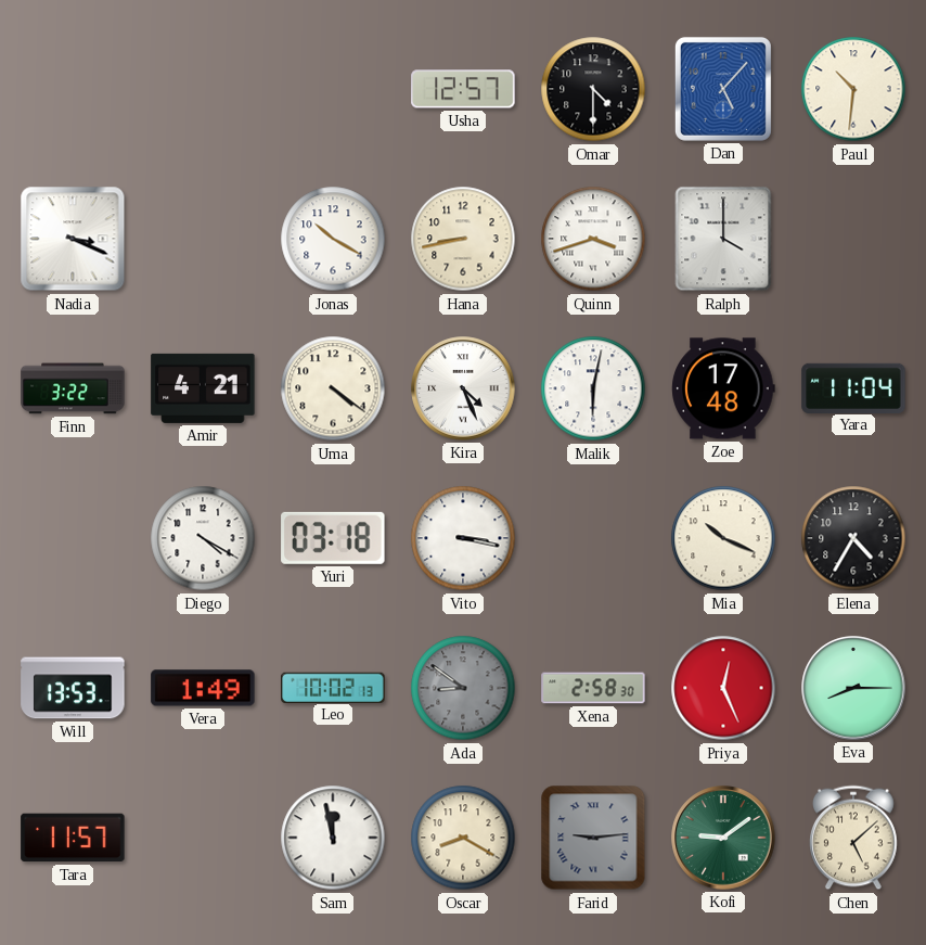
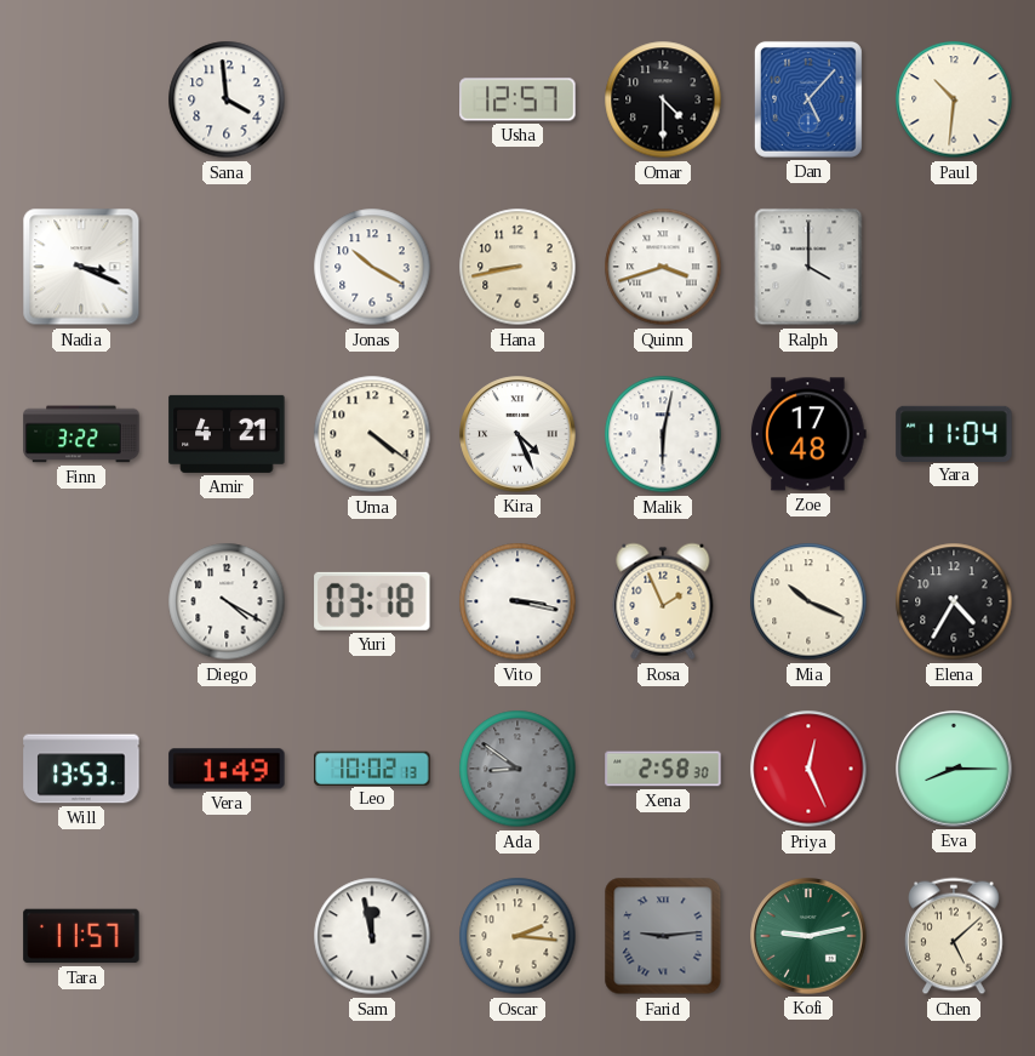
Sana: none -> 3:59
Rosa: none -> 1:56
Oscar: 8:20 -> 2:16
Kofi: 9:09 -> 9:13
